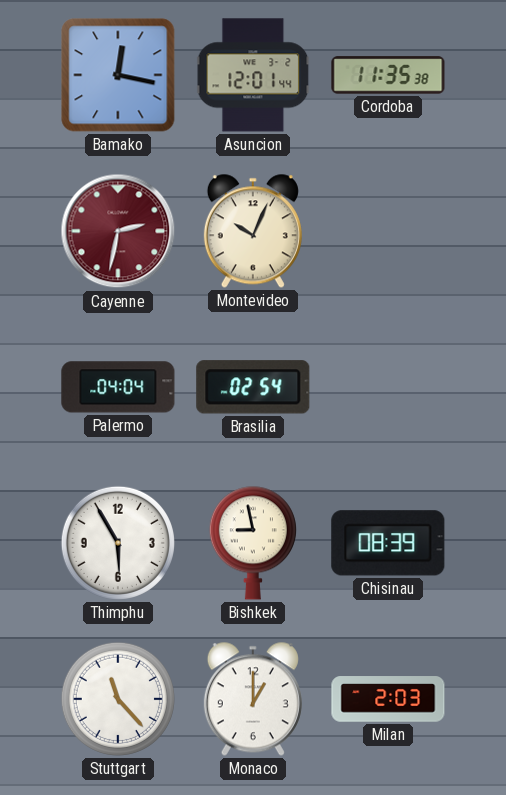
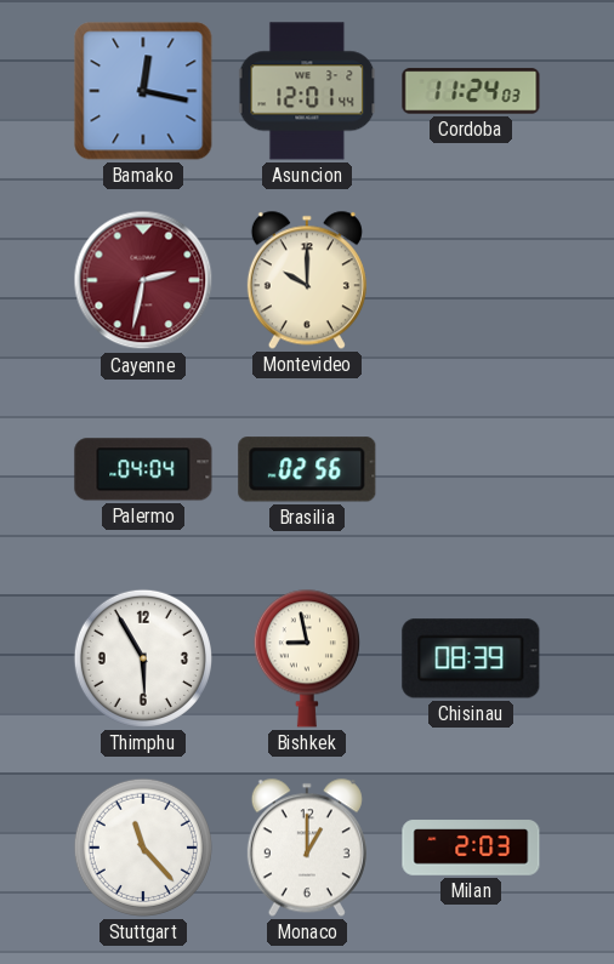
Cordoba: 11:35 -> 11:24
Montevideo: 10:04 -> 10:00
Brasilia: 02:54 -> 02:56
